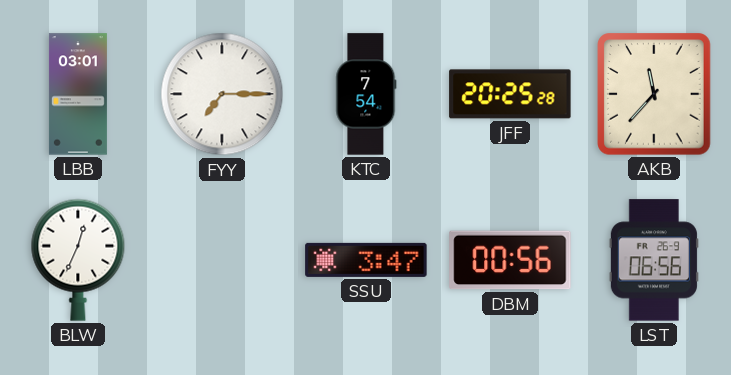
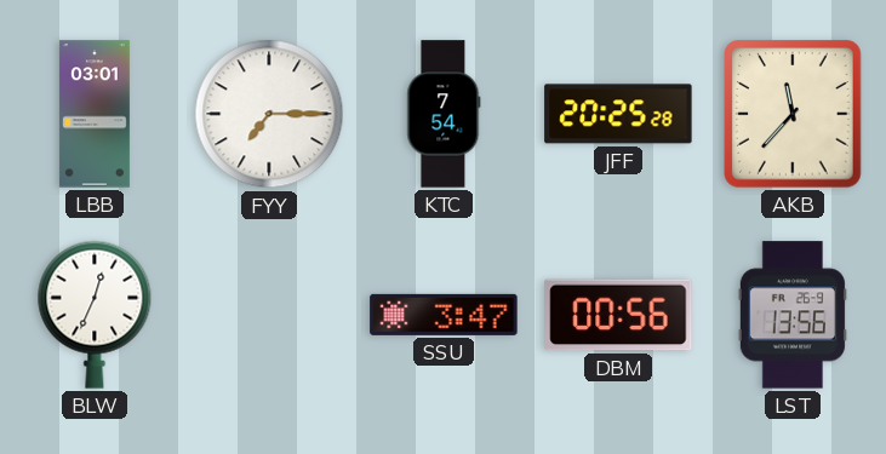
LST: 06:56 -> 13:56
